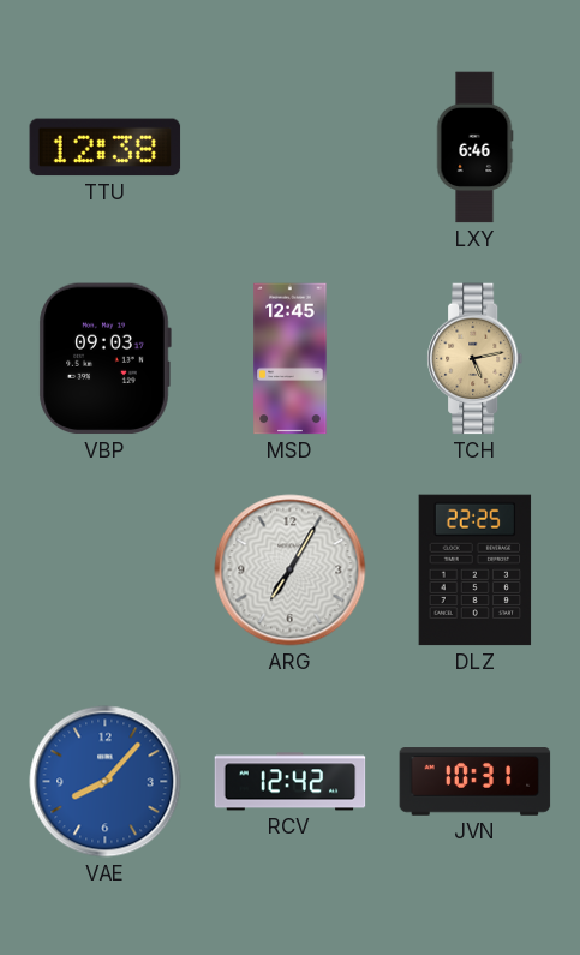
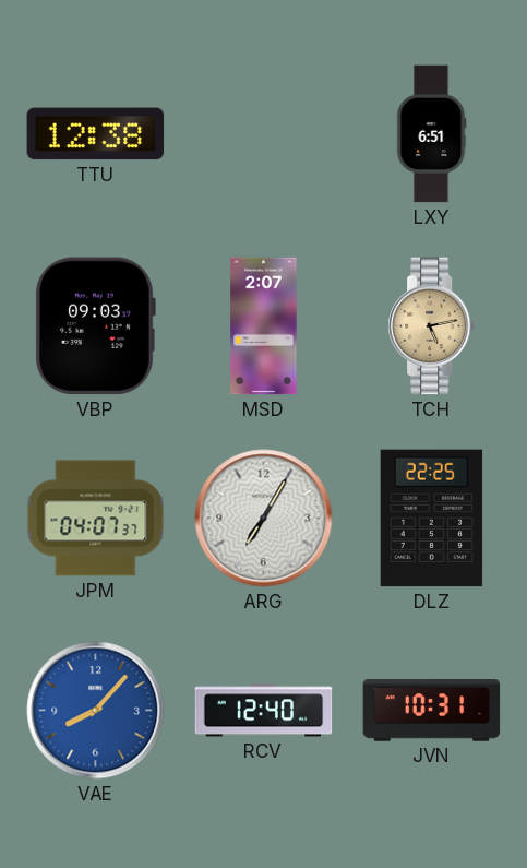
LXY: 6:46 -> 6:51
MSD: 12:45 -> 2:07
JPM: none -> 04:07
RCV: 12:42 -> 12:40
